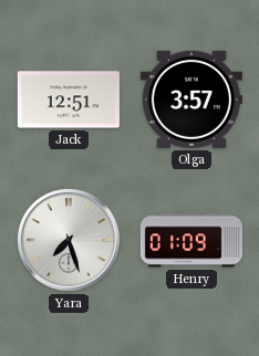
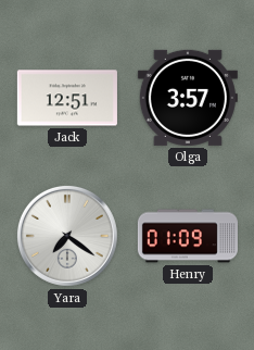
Yara: 7:27 -> 7:21
